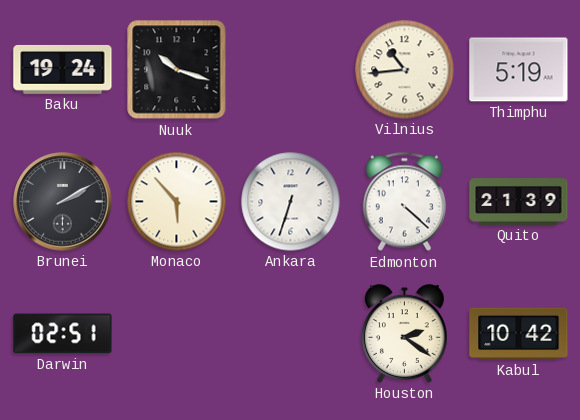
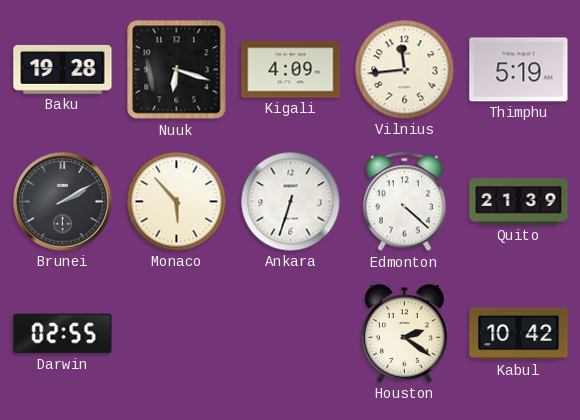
Baku: 19:24 -> 19:28
Nuuk: 10:18 -> 6:18
Kigali: none -> 4:09
Vilnius: 10:44 -> 11:44
Darwin: 02:51 -> 02:55
